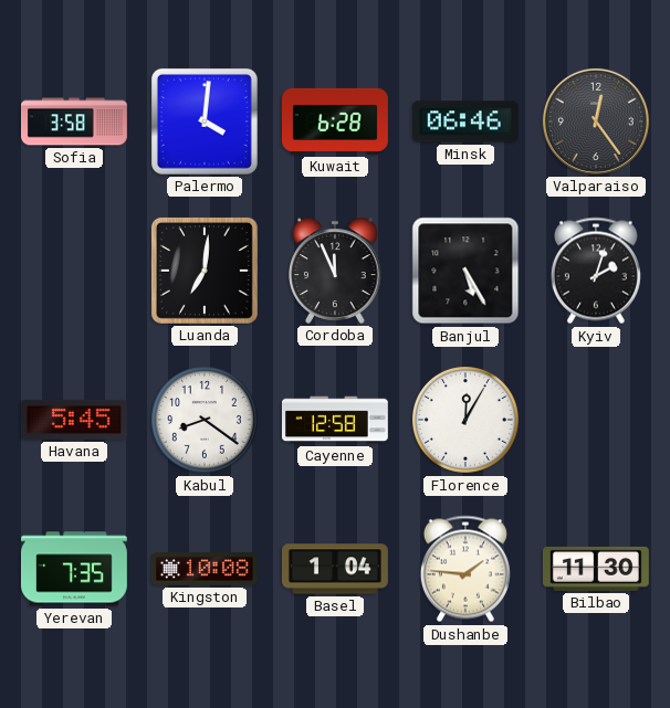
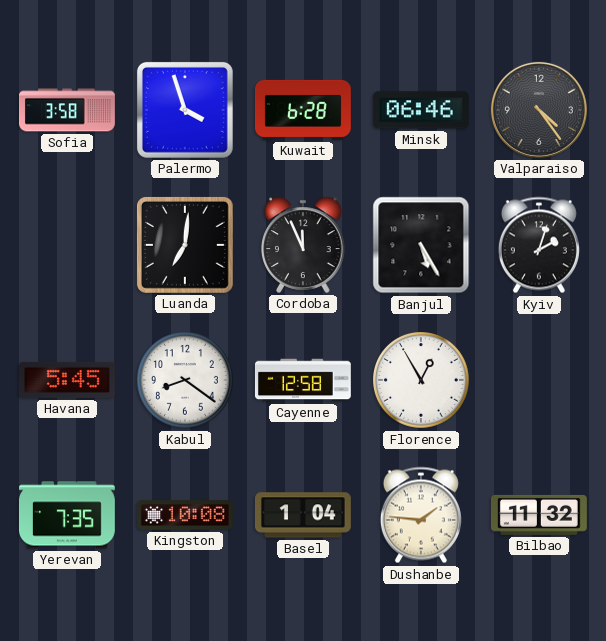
Palermo: 4:01 -> 3:57
Valparaiso: 12:24 -> 4:24
Florence: 12:05 -> 12:55
Bilbao: 11:30 -> 11:32
